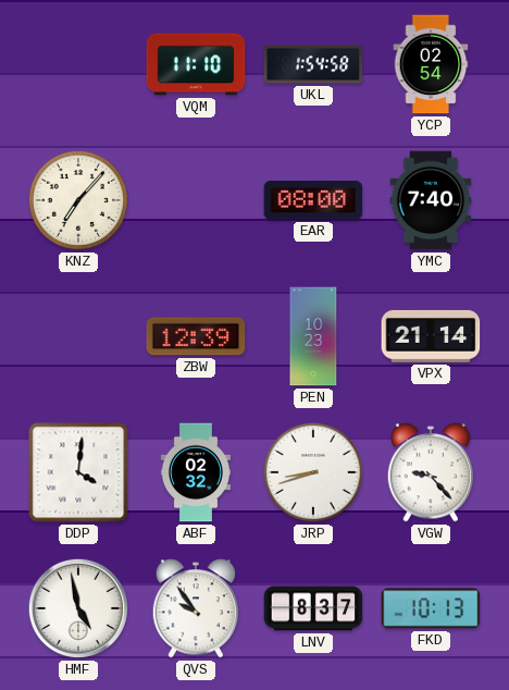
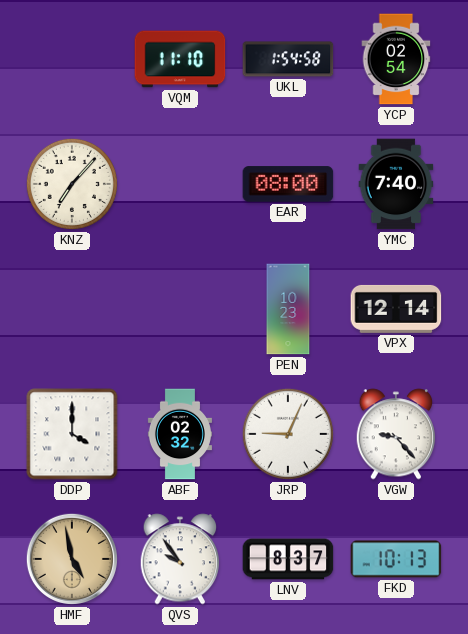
ZBW: 12:39 -> none
VPX: 21:14 -> 12:14
DDP: 4:01 -> 4:00
JRP: 8:42 -> 9:04
HMF dial: white -> champagne
